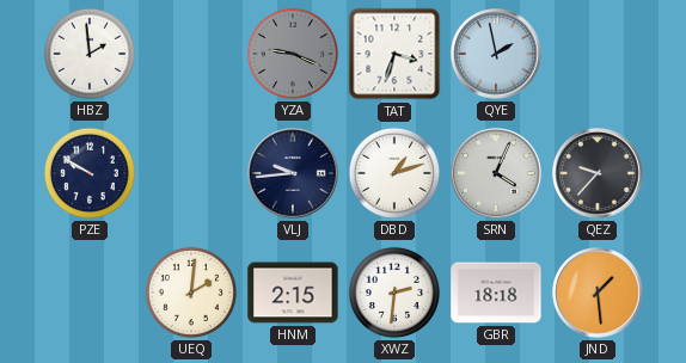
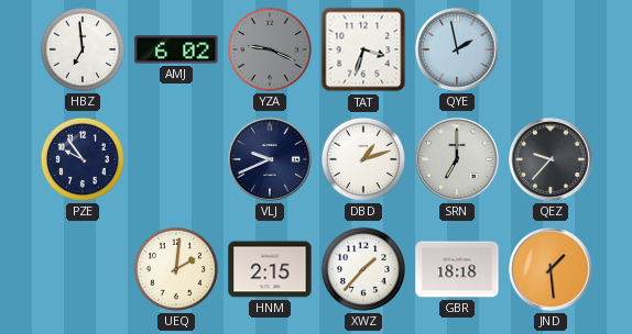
HBZ: 1:59 -> 6:59
AMJ: none -> 6:02
PZE: 9:50 -> 9:54
VLJ: 9:44 -> 9:41
SRN: 4:04 -> 7:00
XWZ: 2:31 -> 1:37
